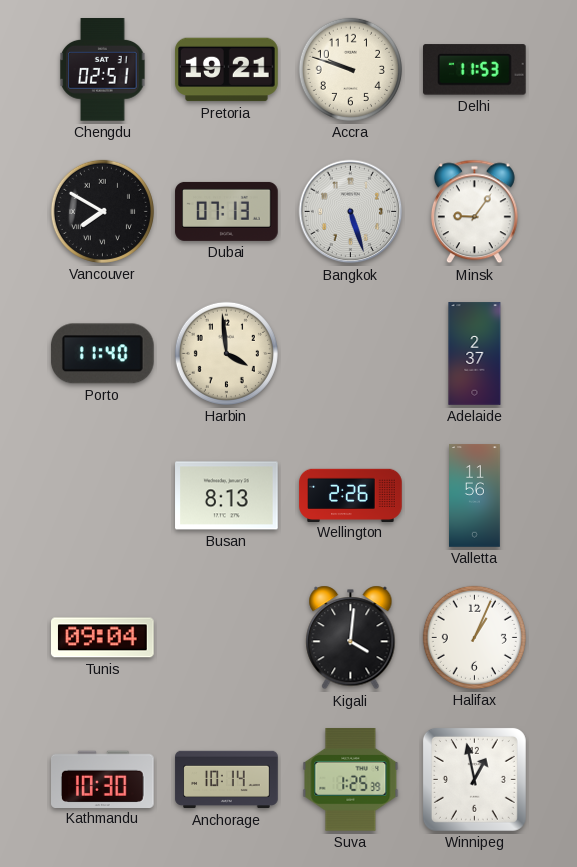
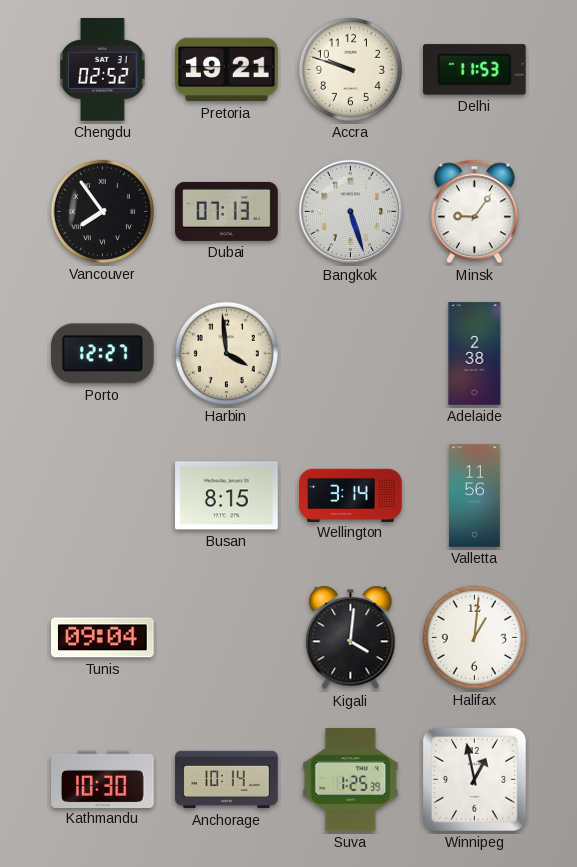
Chengdu: 02:51 -> 02:52
Vancouver: 7:50 -> 7:54
Porto: 11:40 -> 12:27
Adelaide: 2:37 -> 2:38
Busan: 8:13 -> 8:15
Wellington: 2:26 -> 3:14
Halifax: 1:04 -> 1:01
